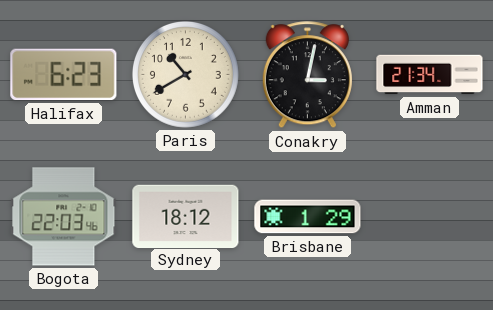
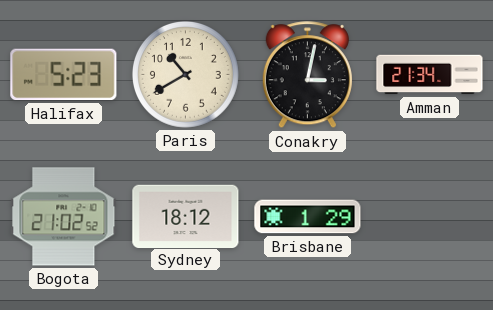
Halifax: 6:23 -> 5:23
Bogota: 22:03 -> 21:02
